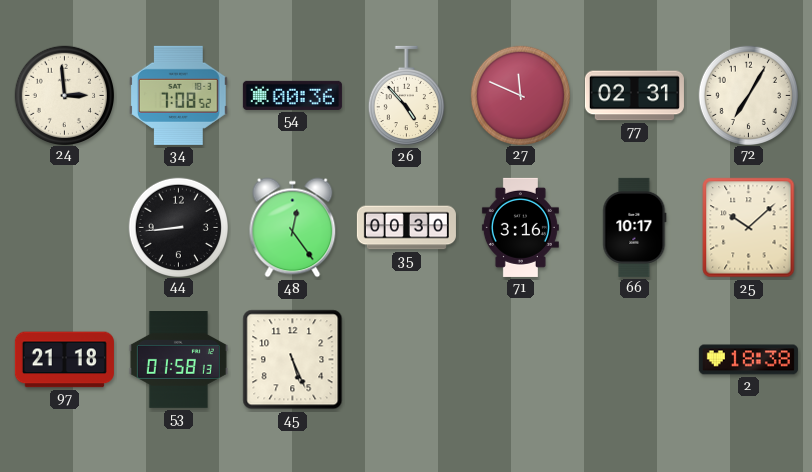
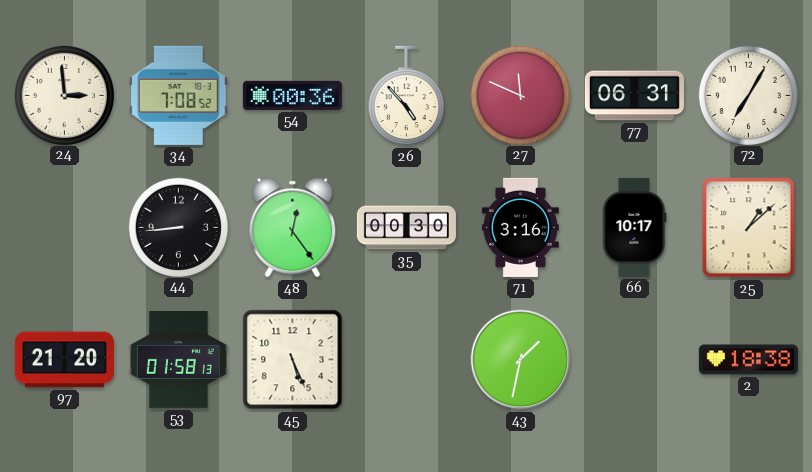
77: 02:31 -> 06:31
25: 10:08 -> 1:08
97: 21:18 -> 21:20
43: none -> 1:32
